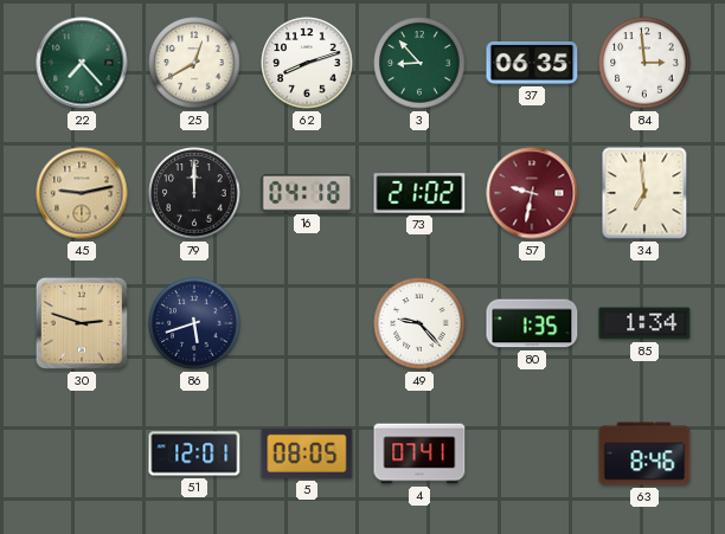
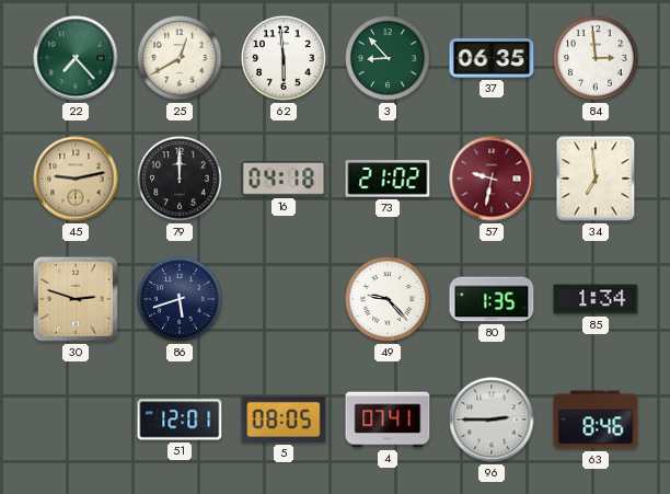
62: 8:12 -> 5:59
96: none -> 2:45
